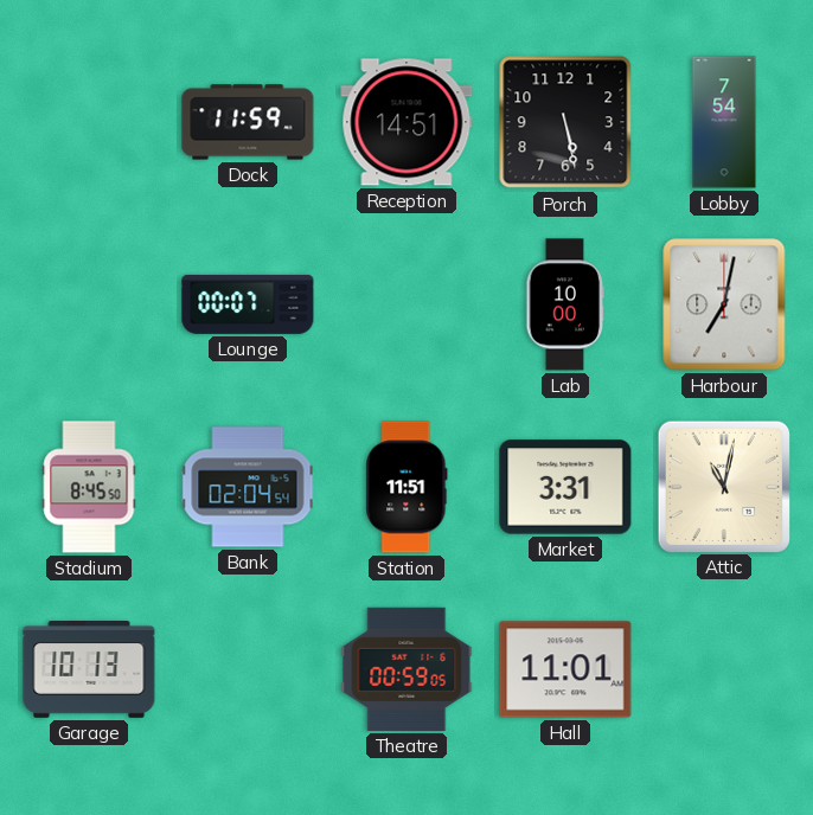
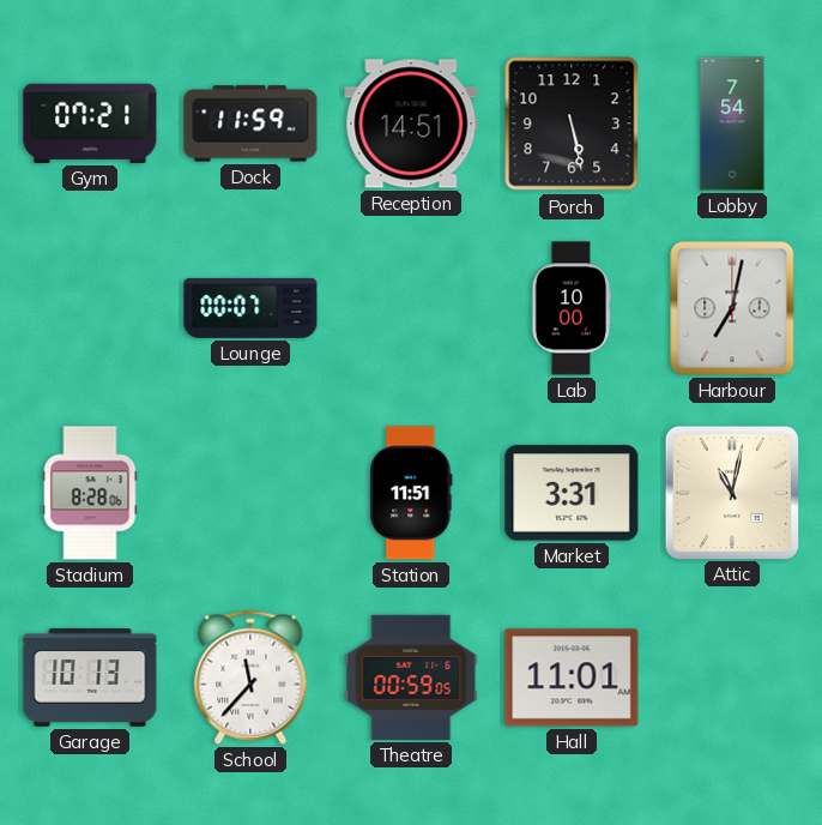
Gym: none -> 07:21
Stadium: 8:45 -> 8:28
Bank: 02:04 -> none
School: none -> 11:37
